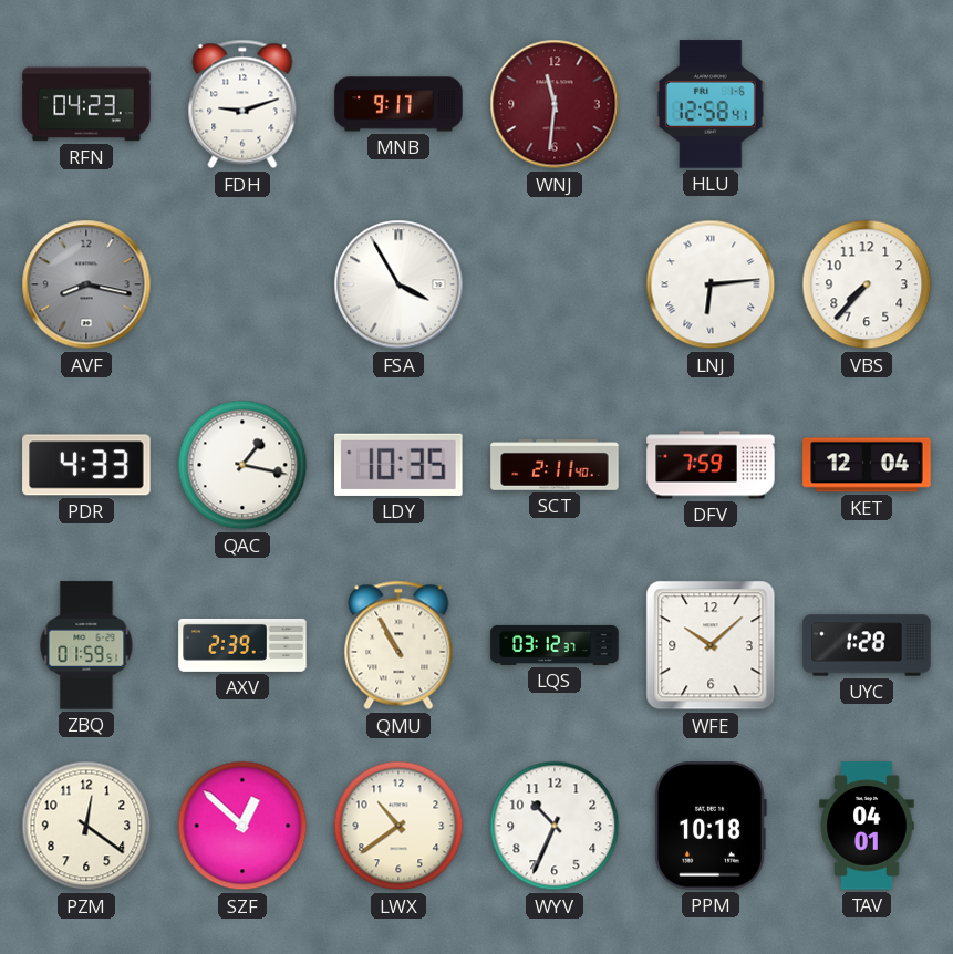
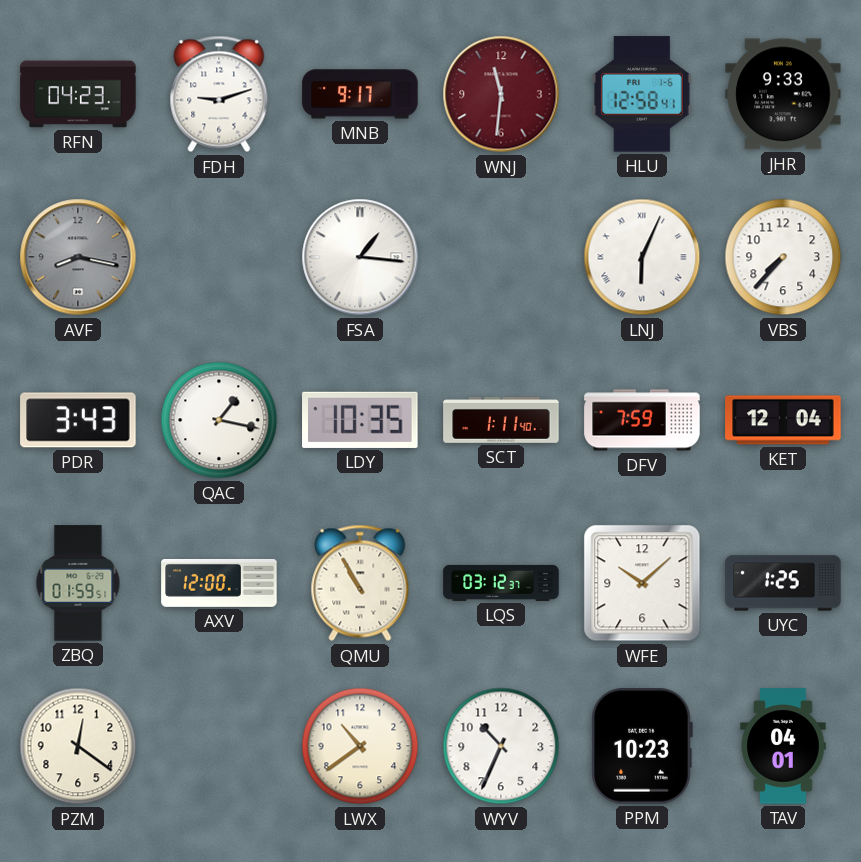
JHR: none -> 9:33
FSA: 3:55 -> 1:16
LNJ: 6:14 -> 6:04
PDR: 4:33 -> 3:43
SCT: 2:11 -> 1:11
AXV: 2:39 -> 12:00
UYC: 1:28 -> 1:25
SZF: 12:52 -> none
PPM: 10:18 -> 10:23
